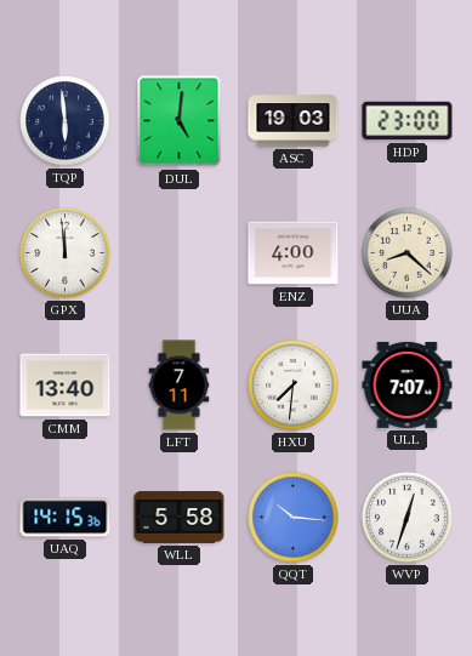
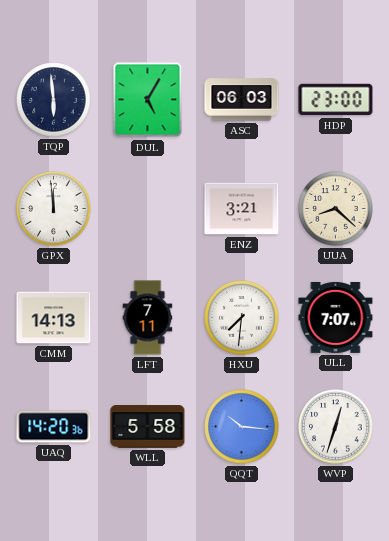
DUL: 5:01 -> 5:05
ASC: 19:03 -> 06:03
ENZ: 4:00 -> 3:21
CMM: 13:40 -> 14:13
UAQ: 14:15 -> 14:20
